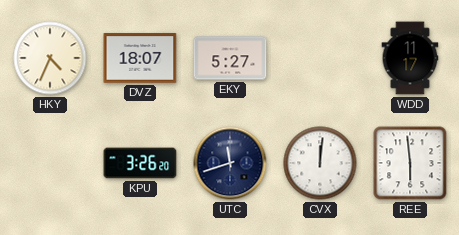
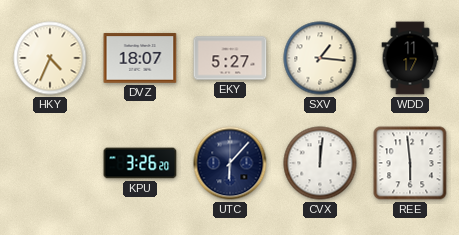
SXV: none -> 1:16
UTC: 11:42 -> 6:07
